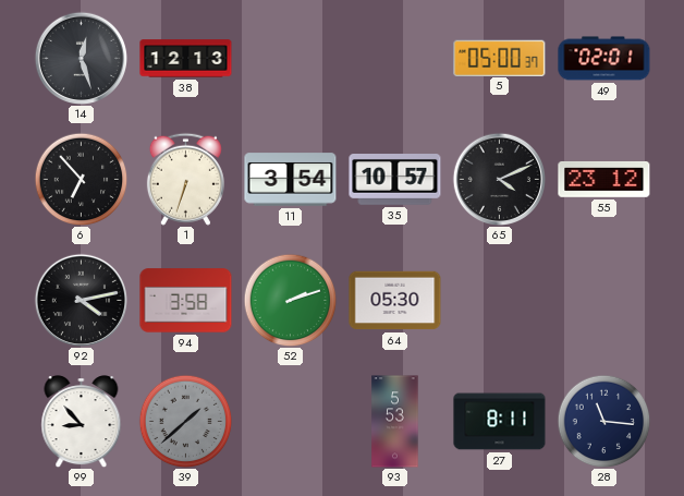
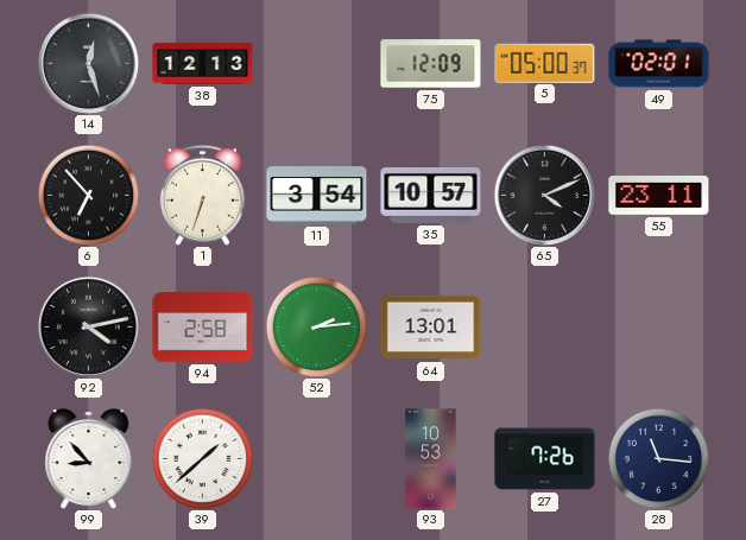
75: none -> 12:09
55: 23:12 -> 23:11
94: 3:58 -> 2:58
52: 2:12 -> 2:14
64: 05:30 -> 13:01
39 dial: grey -> white
93: 5:53 -> 10:53
27: 8:11 -> 7:26
